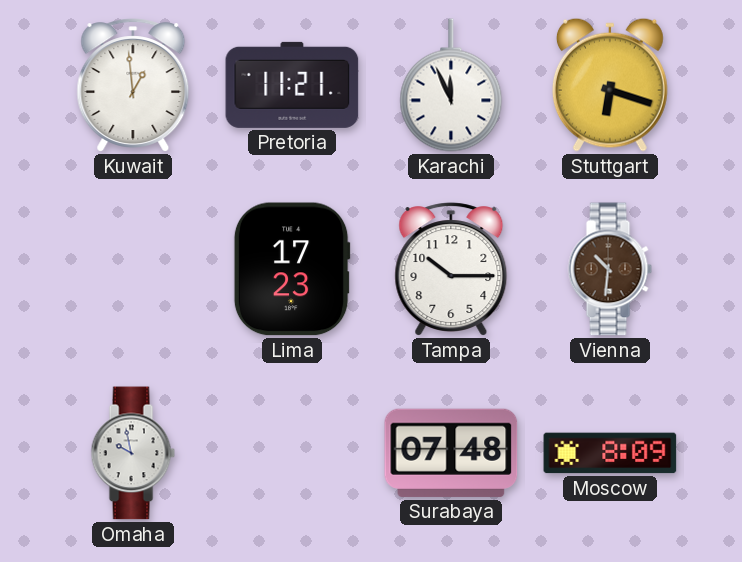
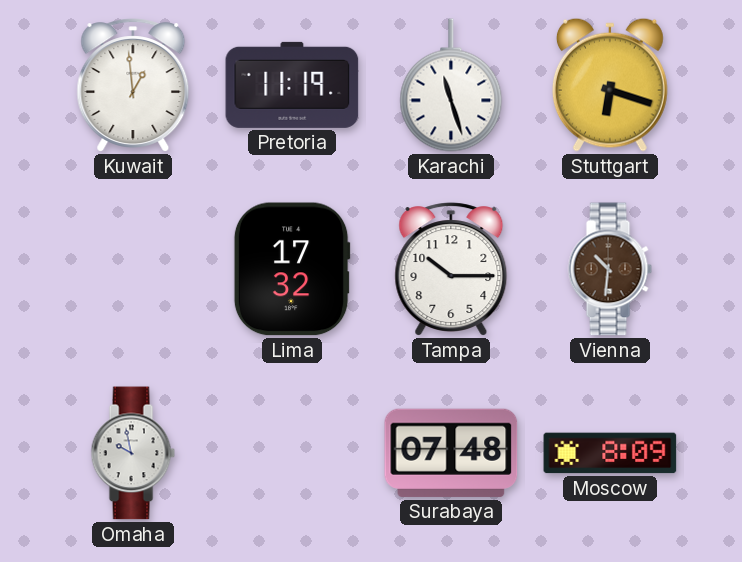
Pretoria: 11:21 -> 11:19
Karachi: 11:56 -> 11:27
Lima: 17:23 -> 17:32
